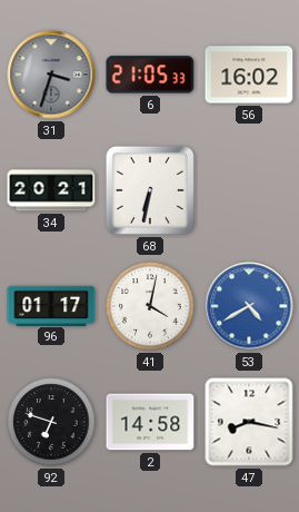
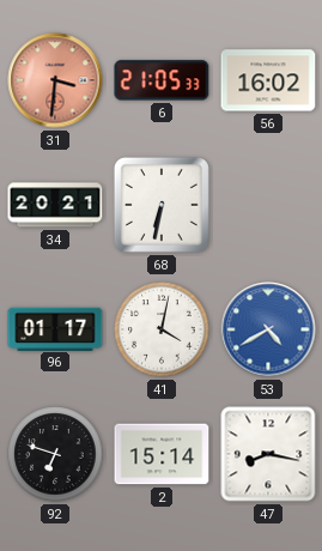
31: 3:33 -> 3:31
31 dial: grey -> salmon
2: 14:58 -> 15:14
